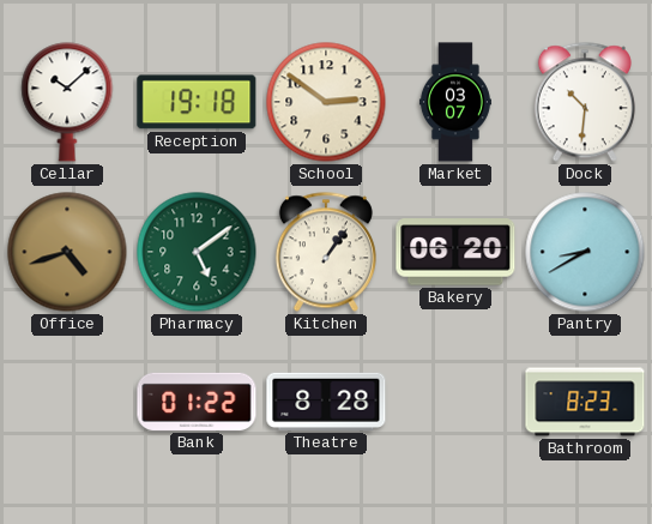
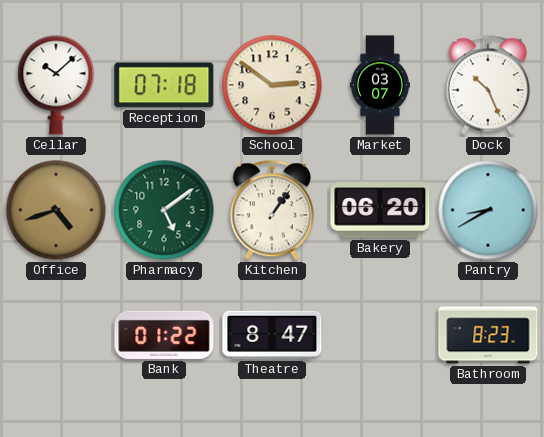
Reception: 19:18 -> 07:18
Dock: 10:31 -> 10:26
Theatre: 8:28 -> 8:47
